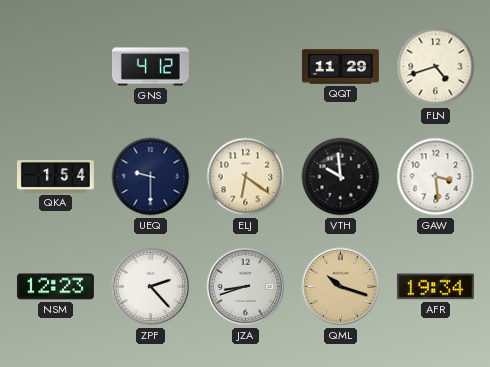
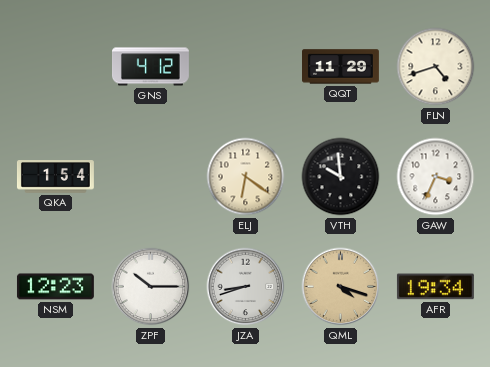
UEQ: 9:30 -> none
GAW: 3:29 -> 3:34
ZPF: 2:23 -> 10:15
QML: 10:18 -> 4:18
